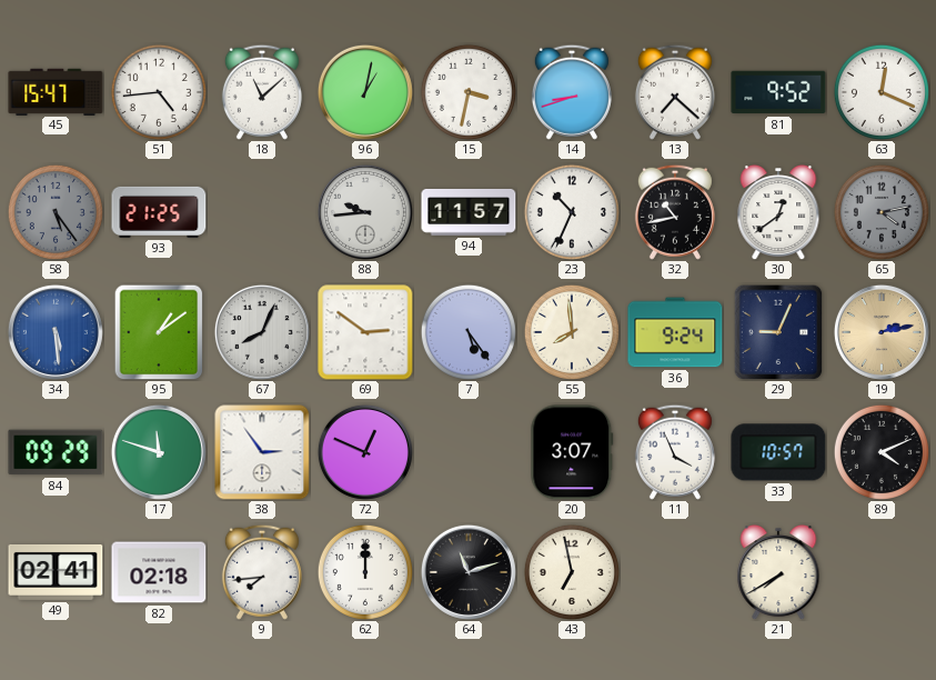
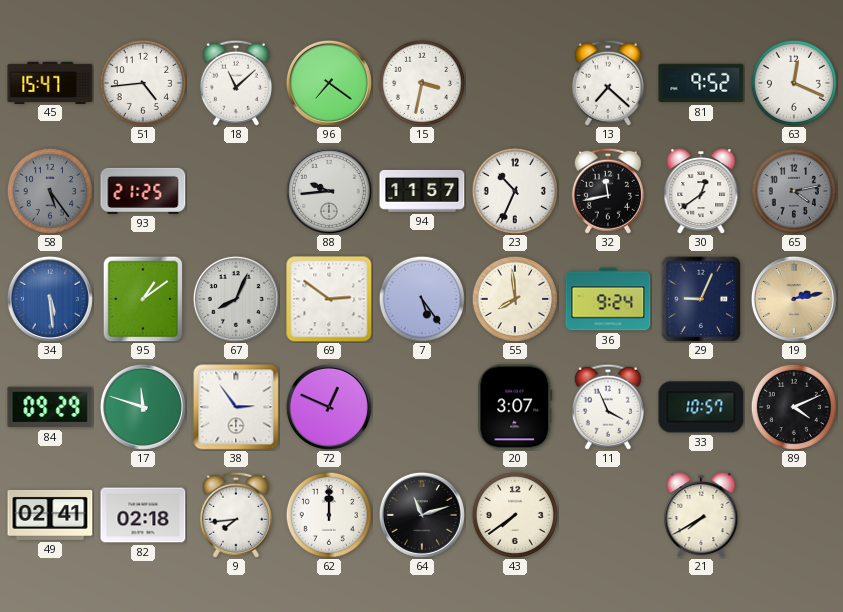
96: 1:02 -> 7:21
14: 8:42 -> none
32: 10:43 -> 11:43
43: 6:58 -> 7:39
